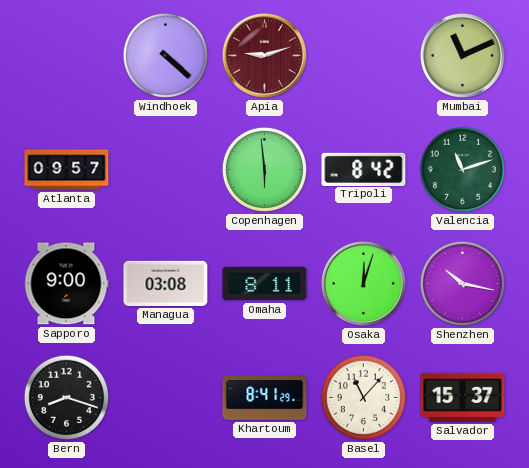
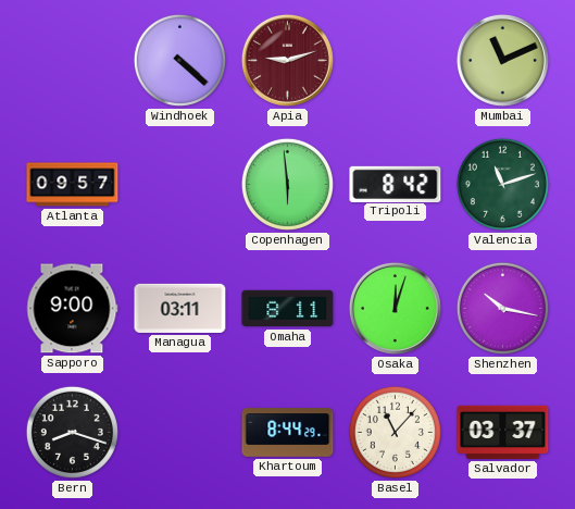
Managua: 03:08 -> 03:11
Khartoum: 8:41 -> 8:44
Salvador: 15:37 -> 03:37
